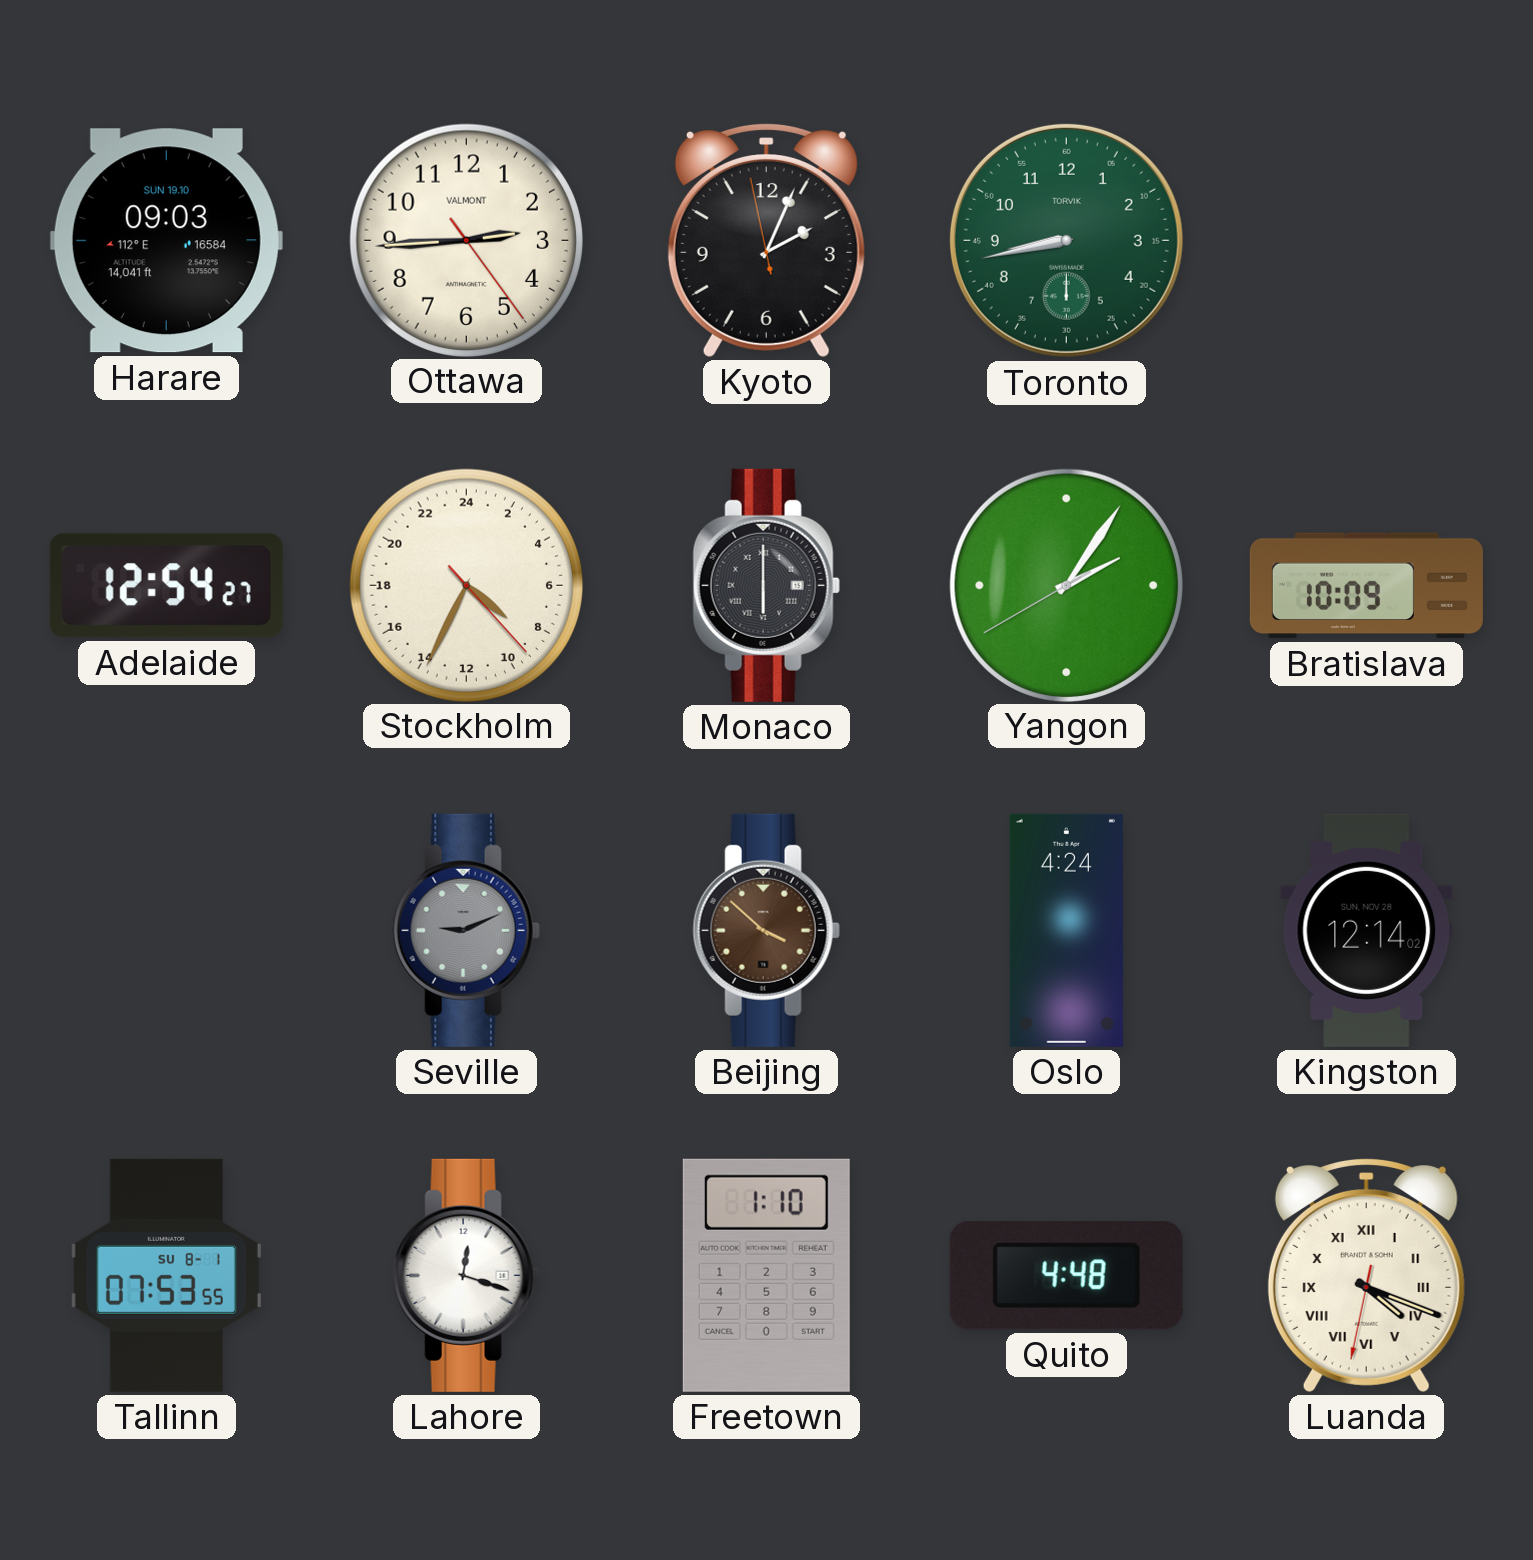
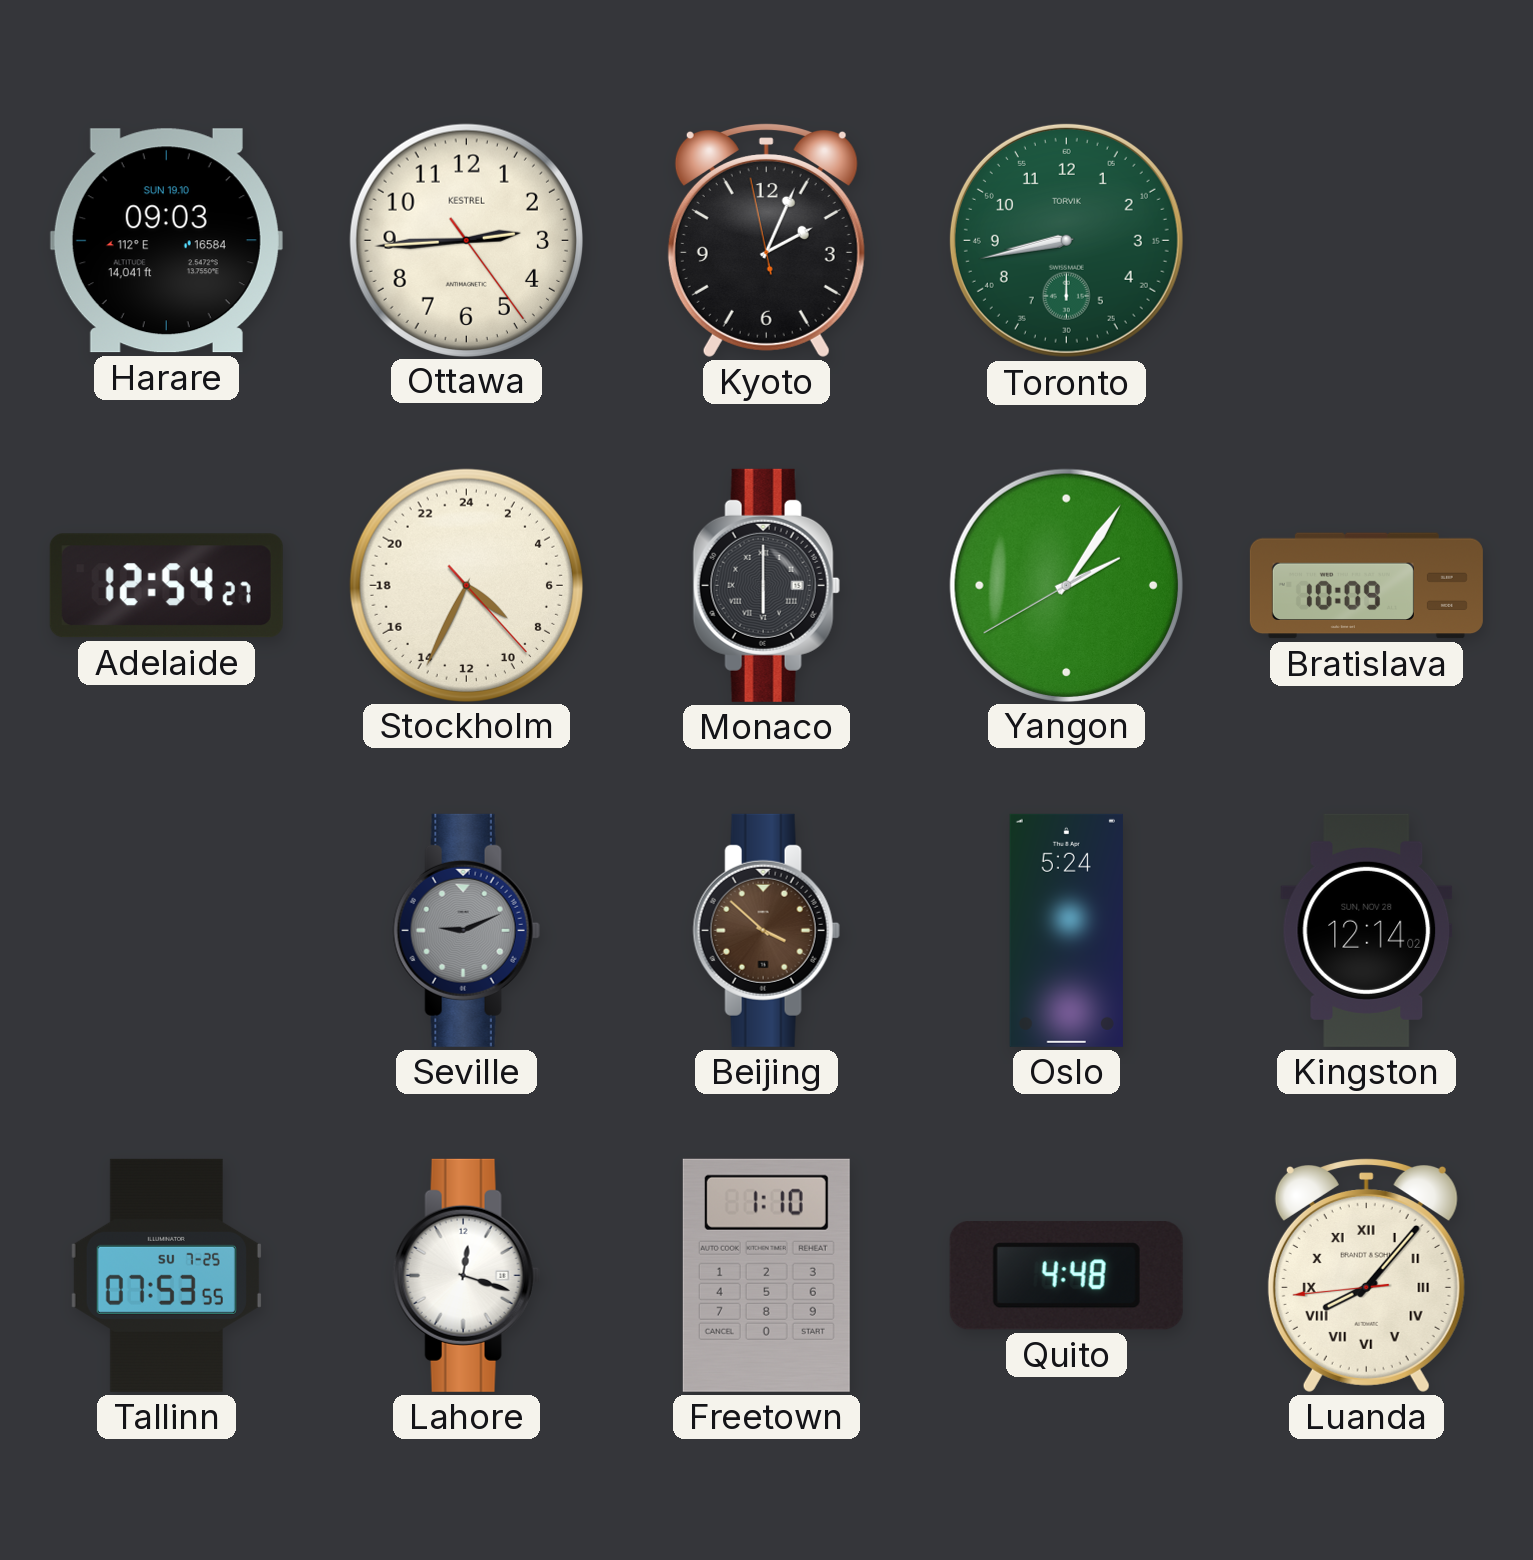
Ottawa brand: VALMONT -> KESTREL
Oslo: 4:24 -> 5:24
Tallinn date: SU 8-1 -> SU 7-25
Luanda: 4:18 -> 8:06
